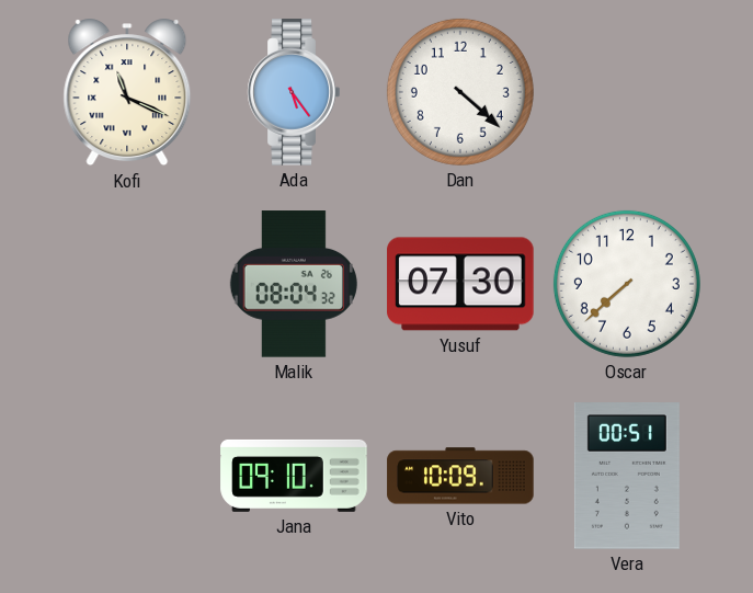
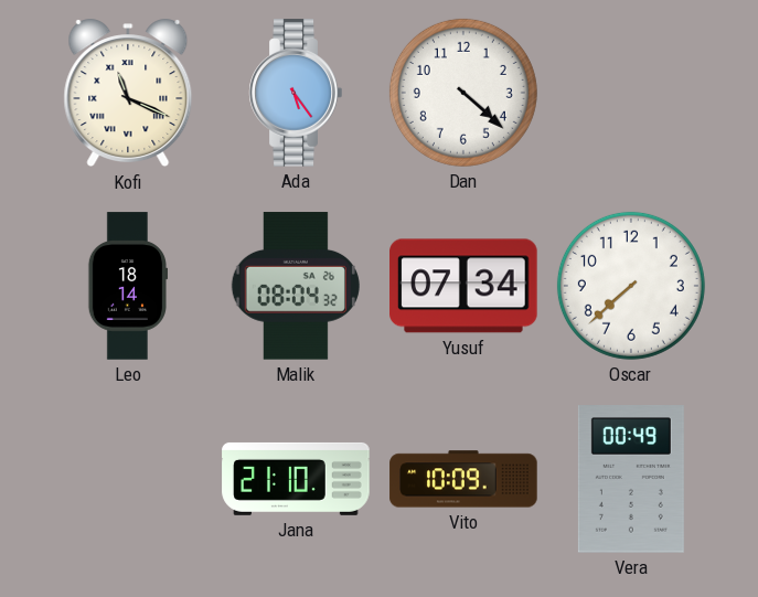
Leo: none -> 18:14
Yusuf: 07:30 -> 07:34
Jana: 09:10 -> 21:10
Vera: 00:51 -> 00:49
